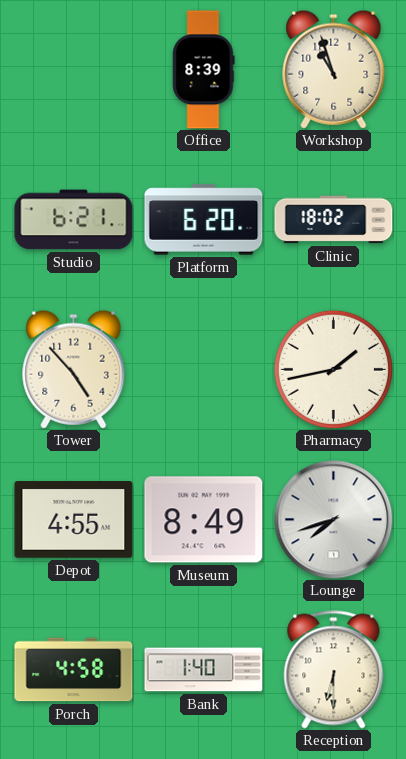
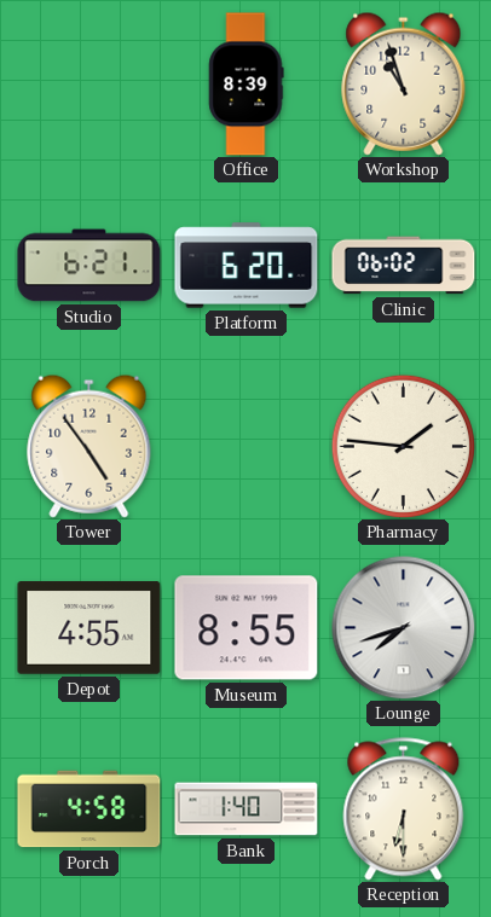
Clinic: 18:02 -> 06:02
Tower: 4:53 -> 4:54
Pharmacy: 1:43 -> 1:46
Museum: 8:49 -> 8:55
